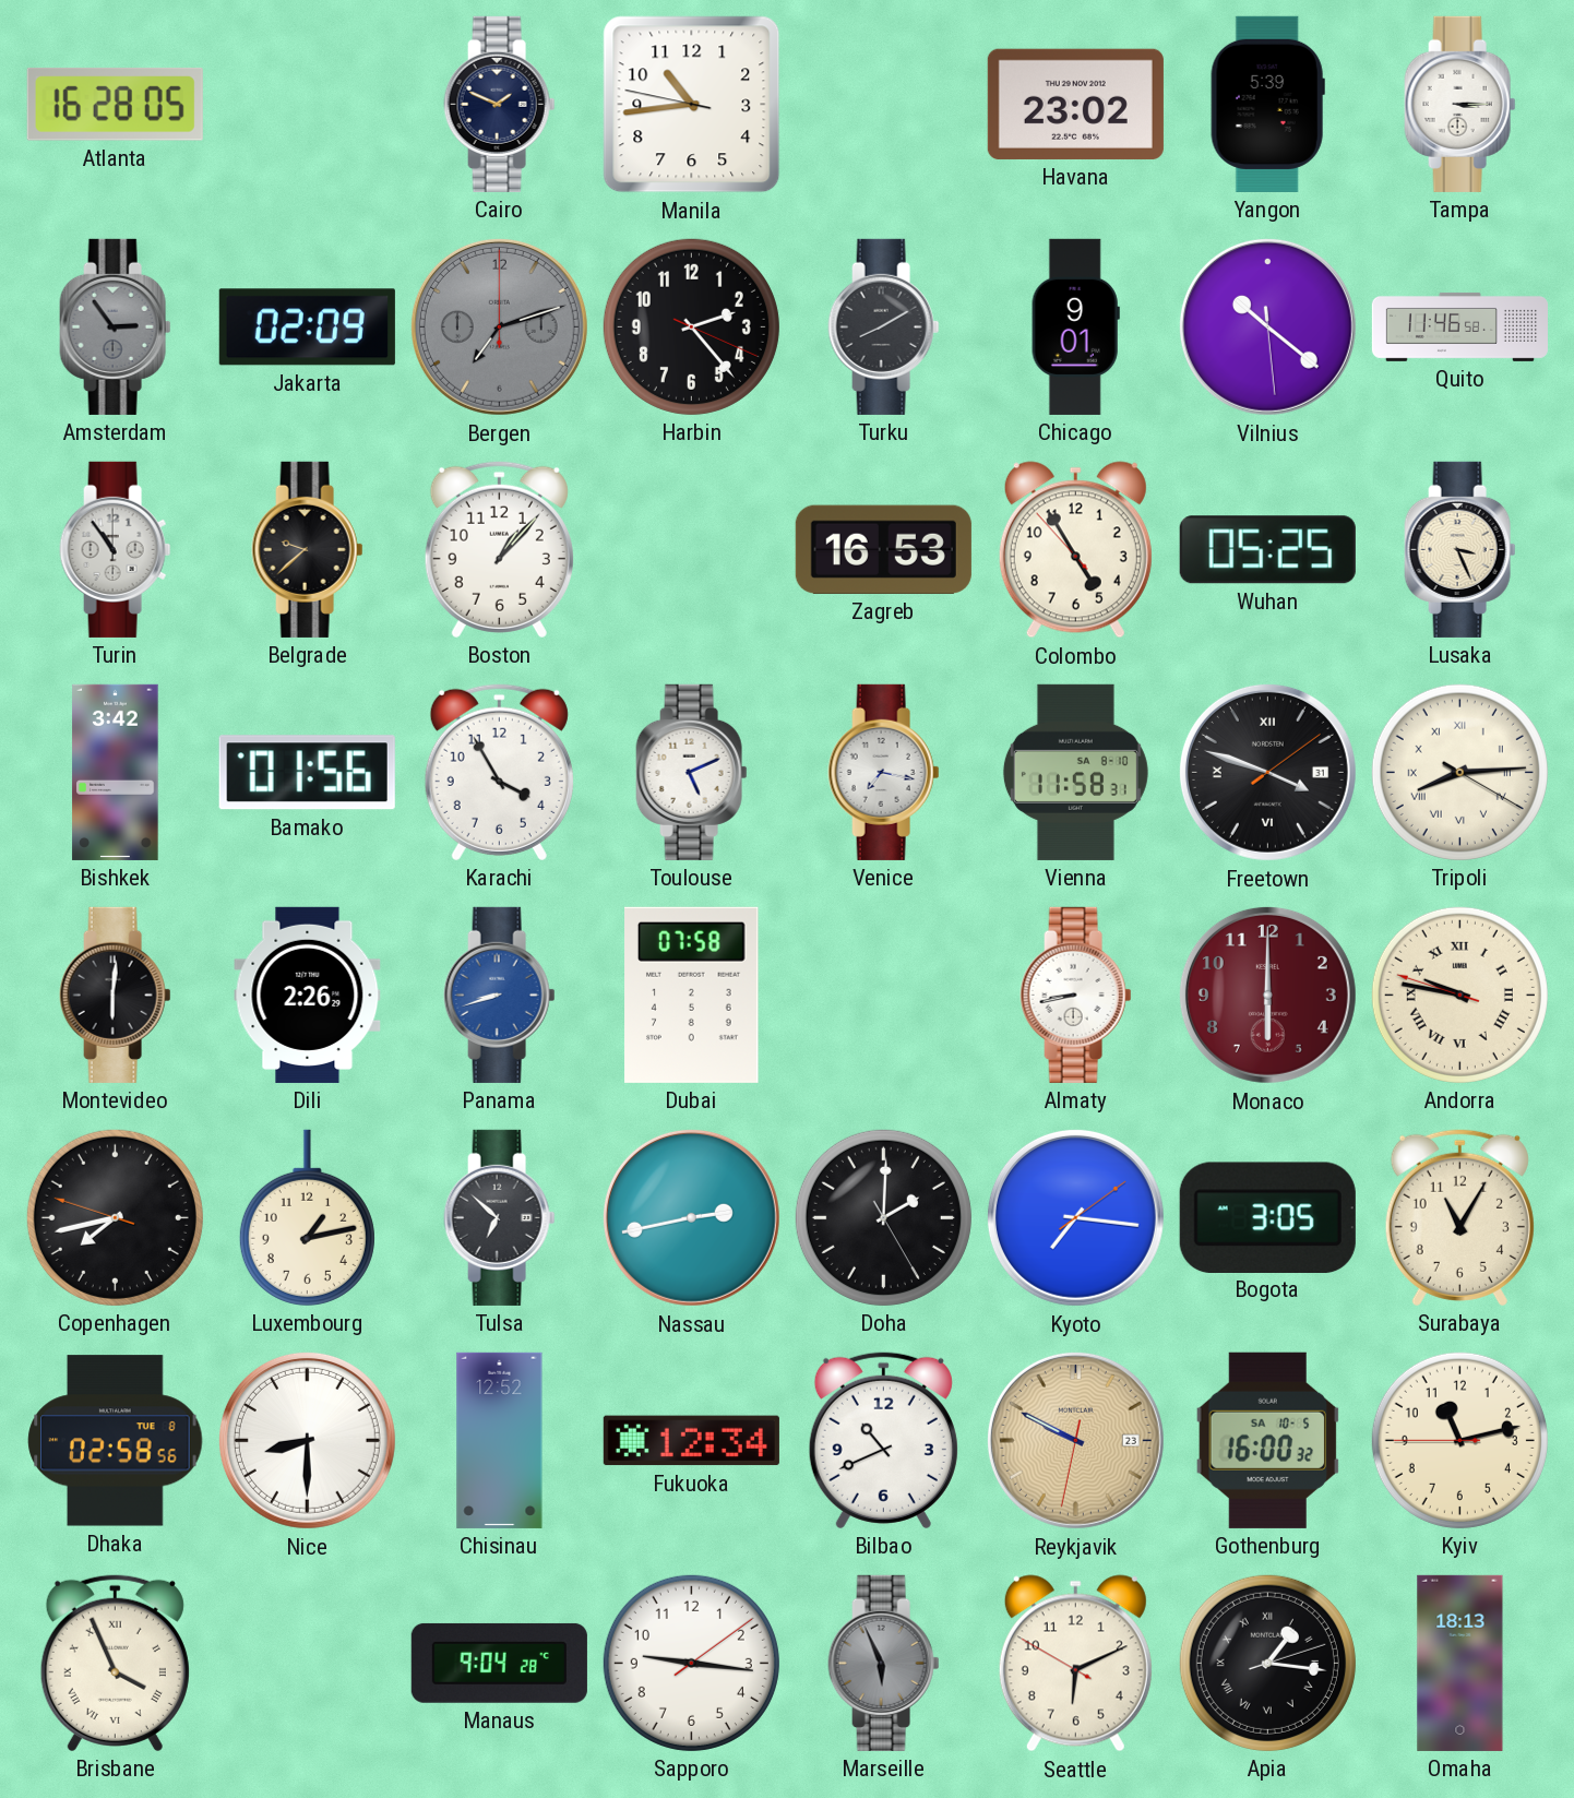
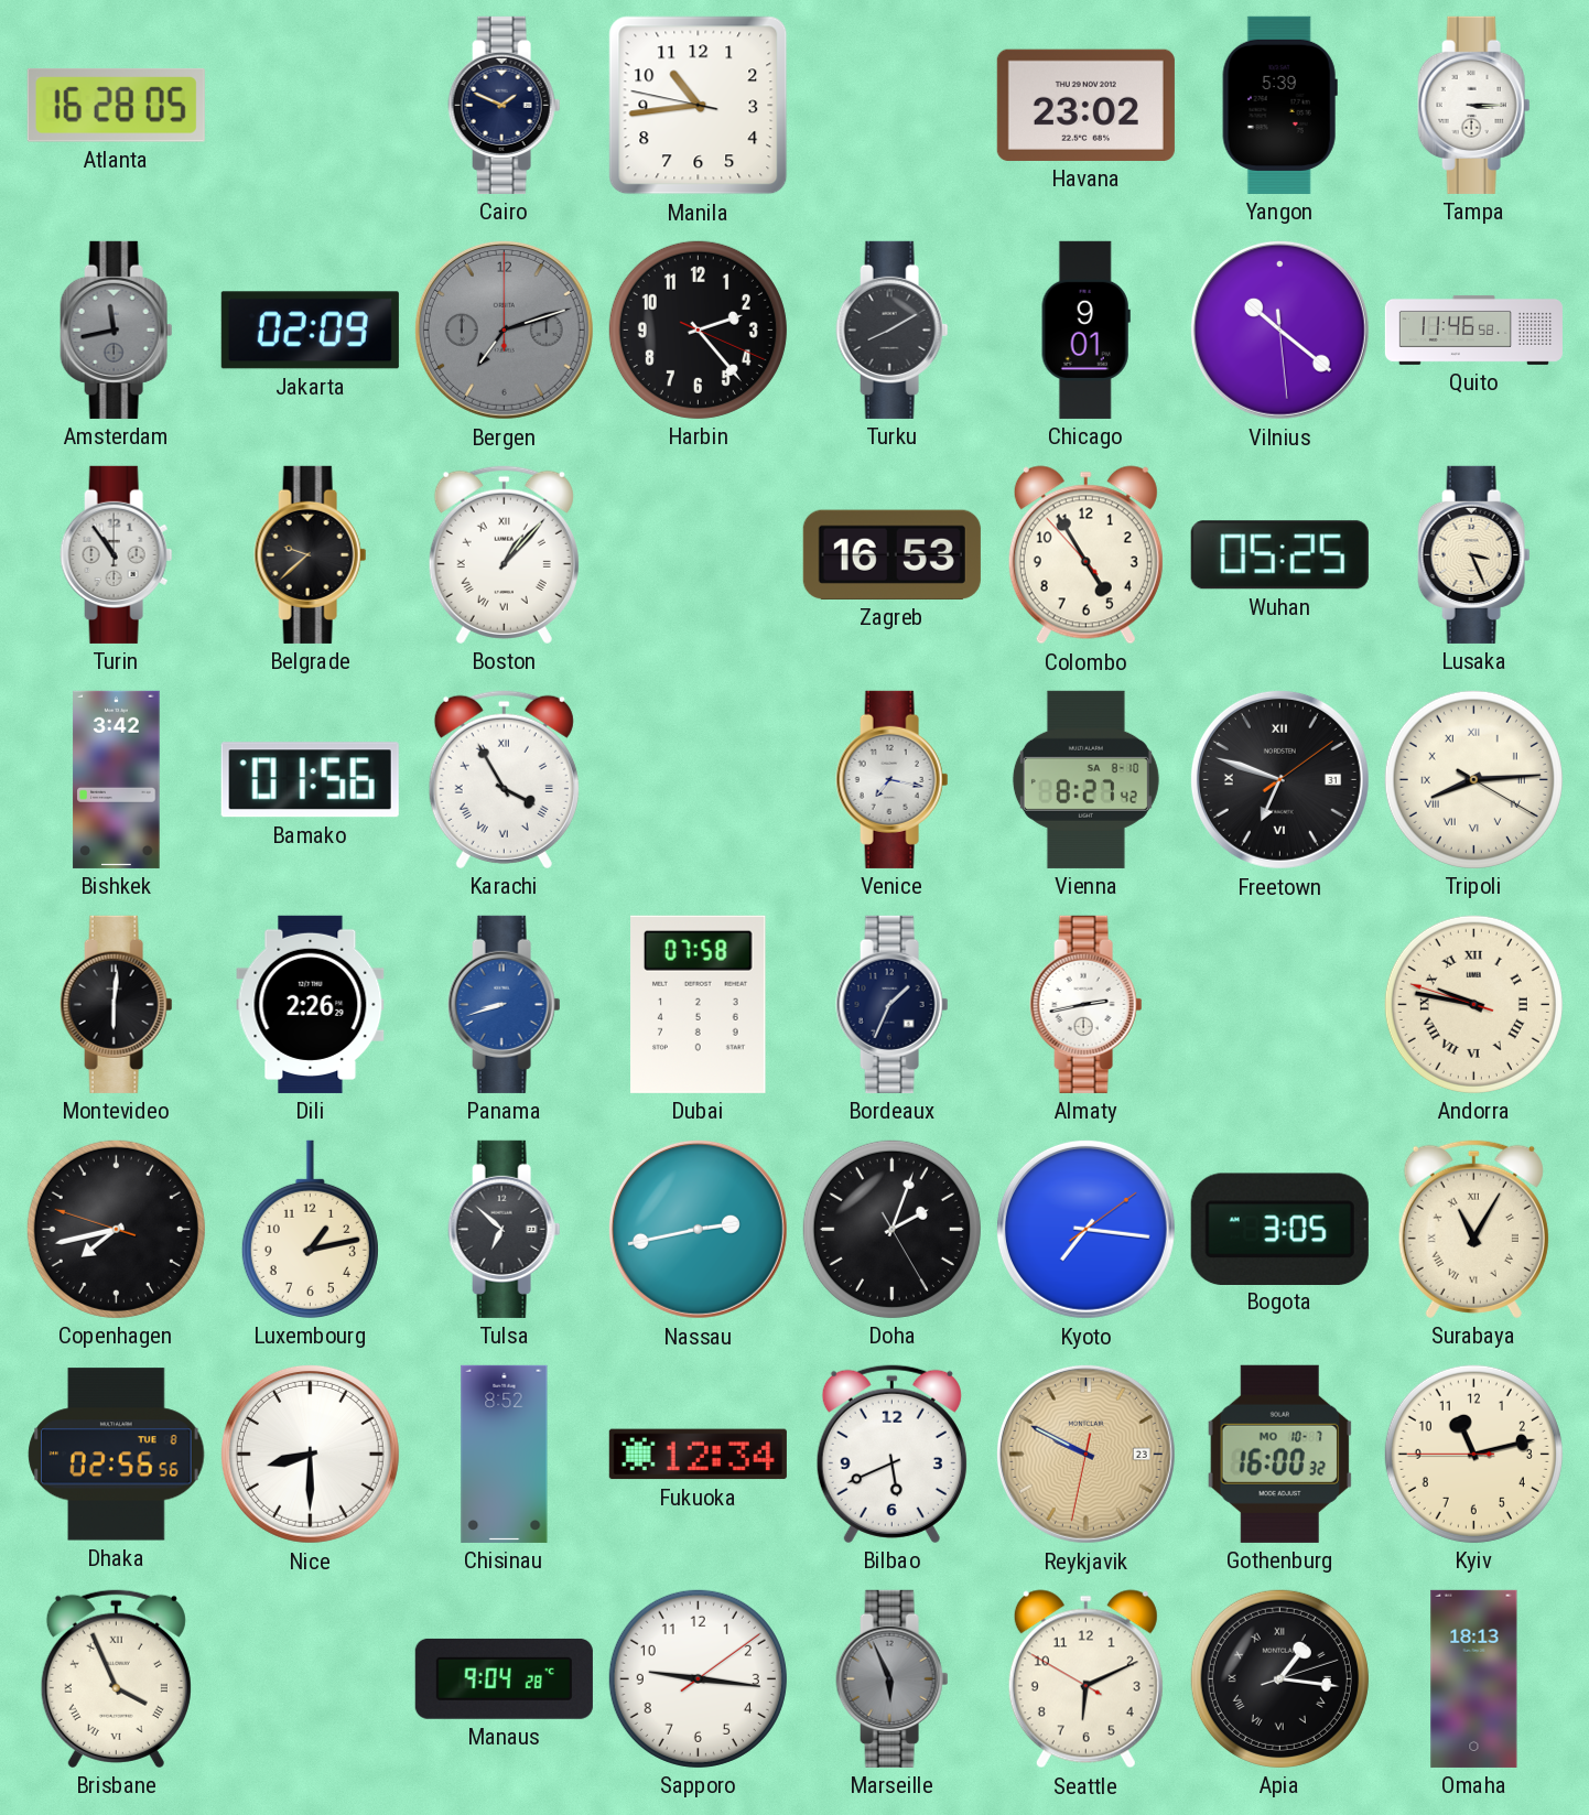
Amsterdam: 2:54 -> 11:43
Boston numerals: Arabic -> Roman
Karachi numerals: Arabic -> Roman
Toulouse: 5:11 -> none
Vienna: 11:58 -> 8:27
Freetown: 3:48 -> 6:48
Bordeaux: none -> 1:34
Almaty: 8:43 -> 2:43
Monaco: 6:00 -> none
Doha: 2:00 -> 2:03
Surabaya numerals: Arabic -> Roman
Dhaka: 02:58 -> 02:56
Chisinau: 12:52 -> 8:52
Bilbao: 10:41 -> 5:41
Gothenburg date: SA 10-5 -> MO 10-7
